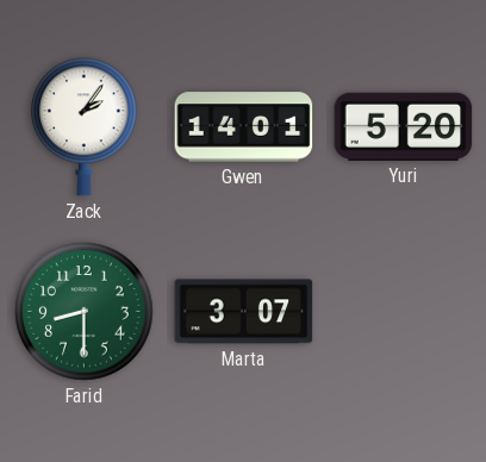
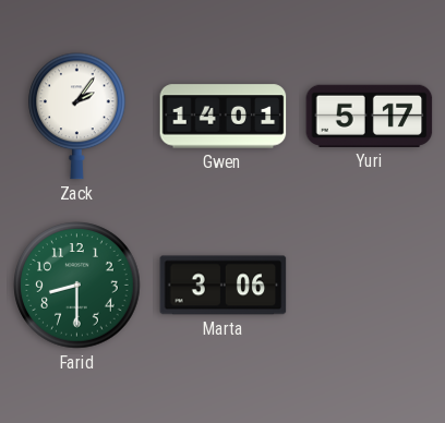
Yuri: 5:20 -> 5:17
Marta: 3:07 -> 3:06
